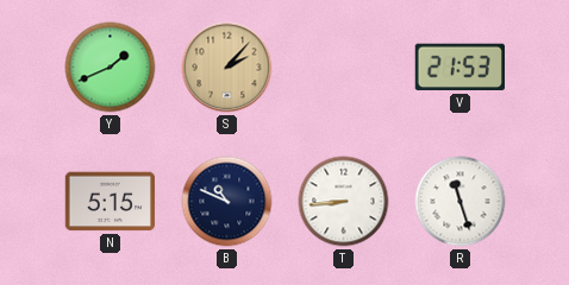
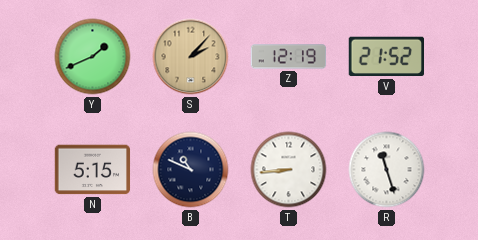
Z: none -> 12:19
V: 21:53 -> 21:52
